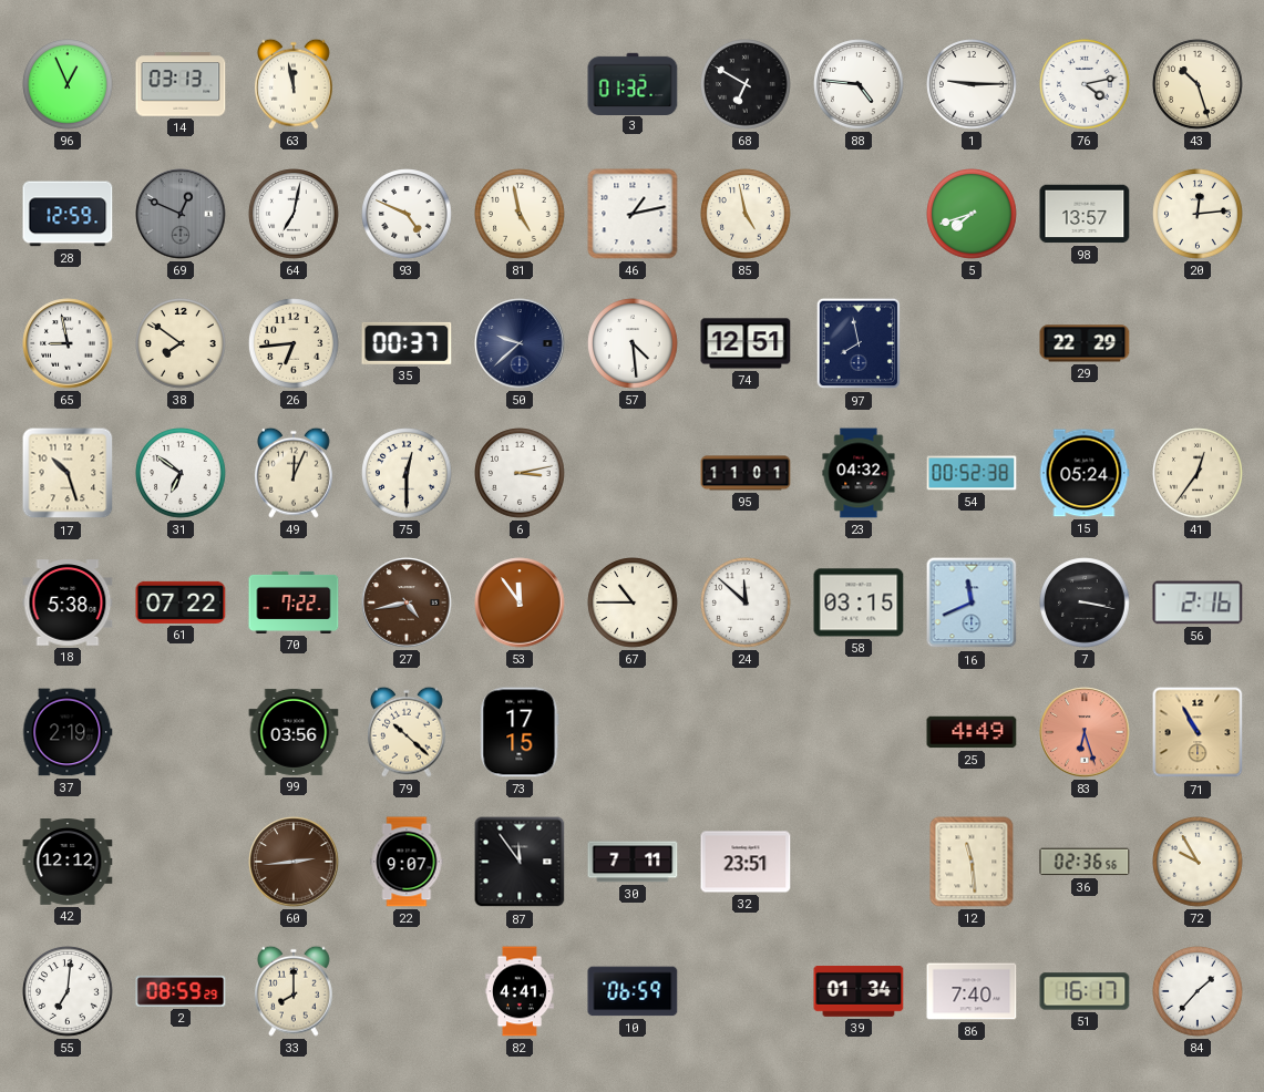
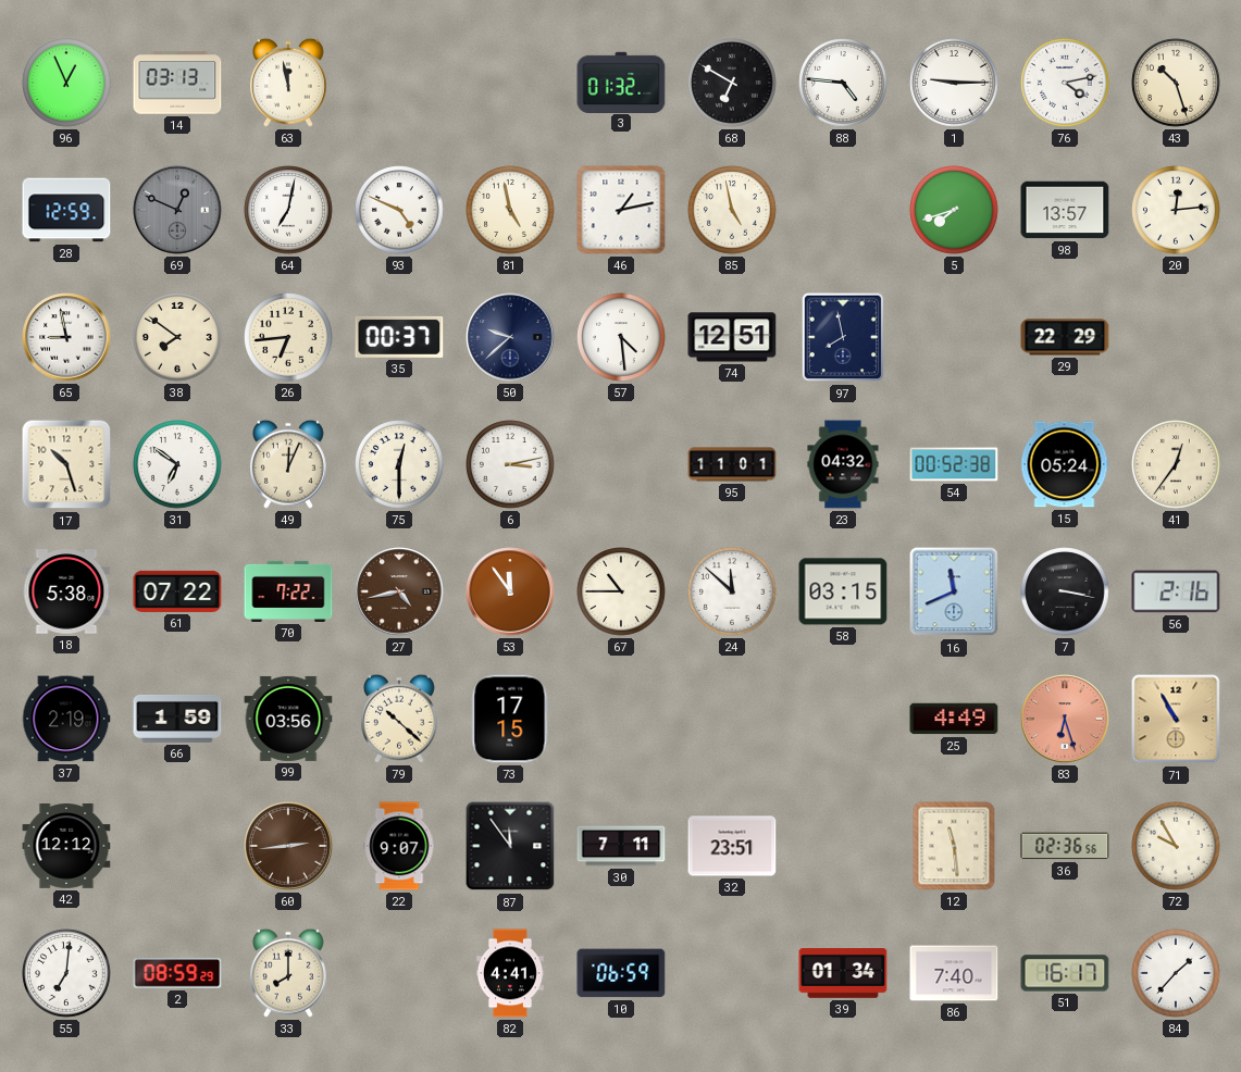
66: none -> 1:59
